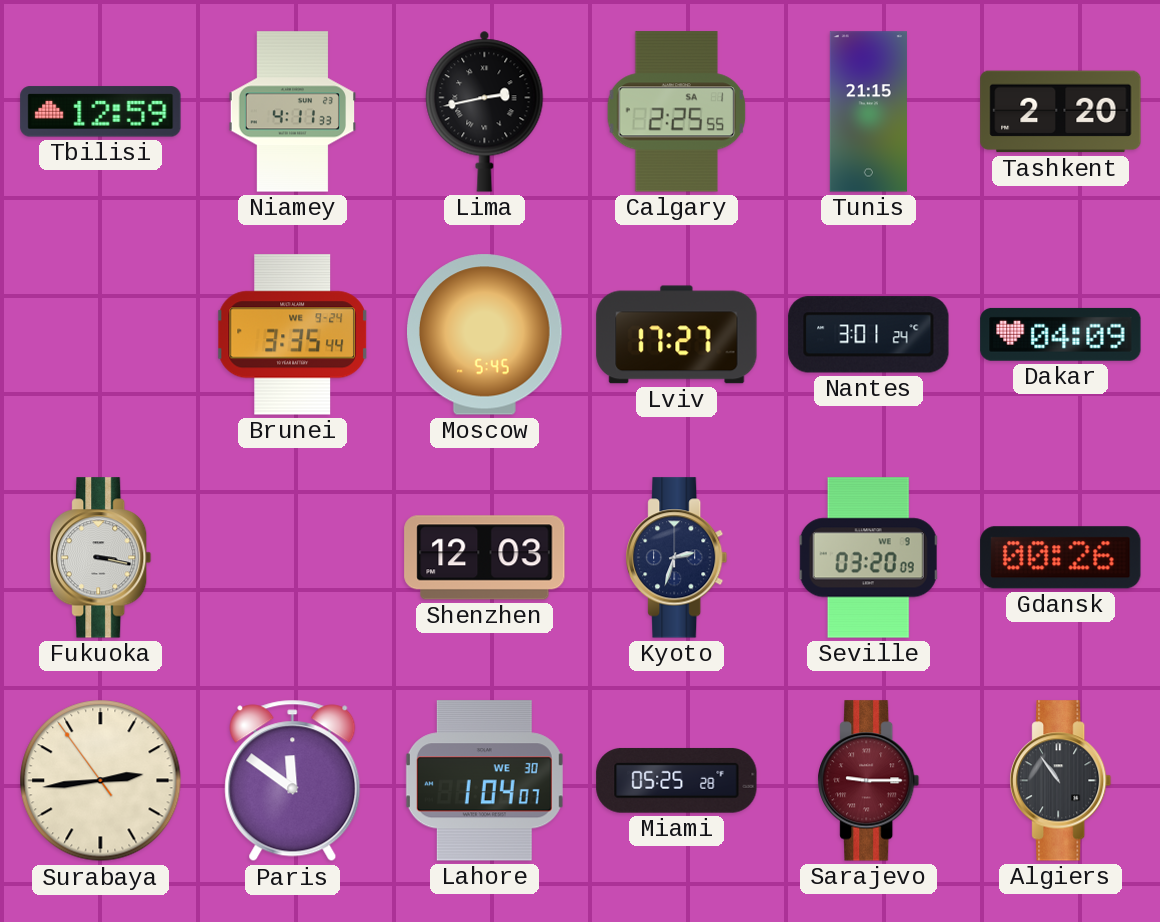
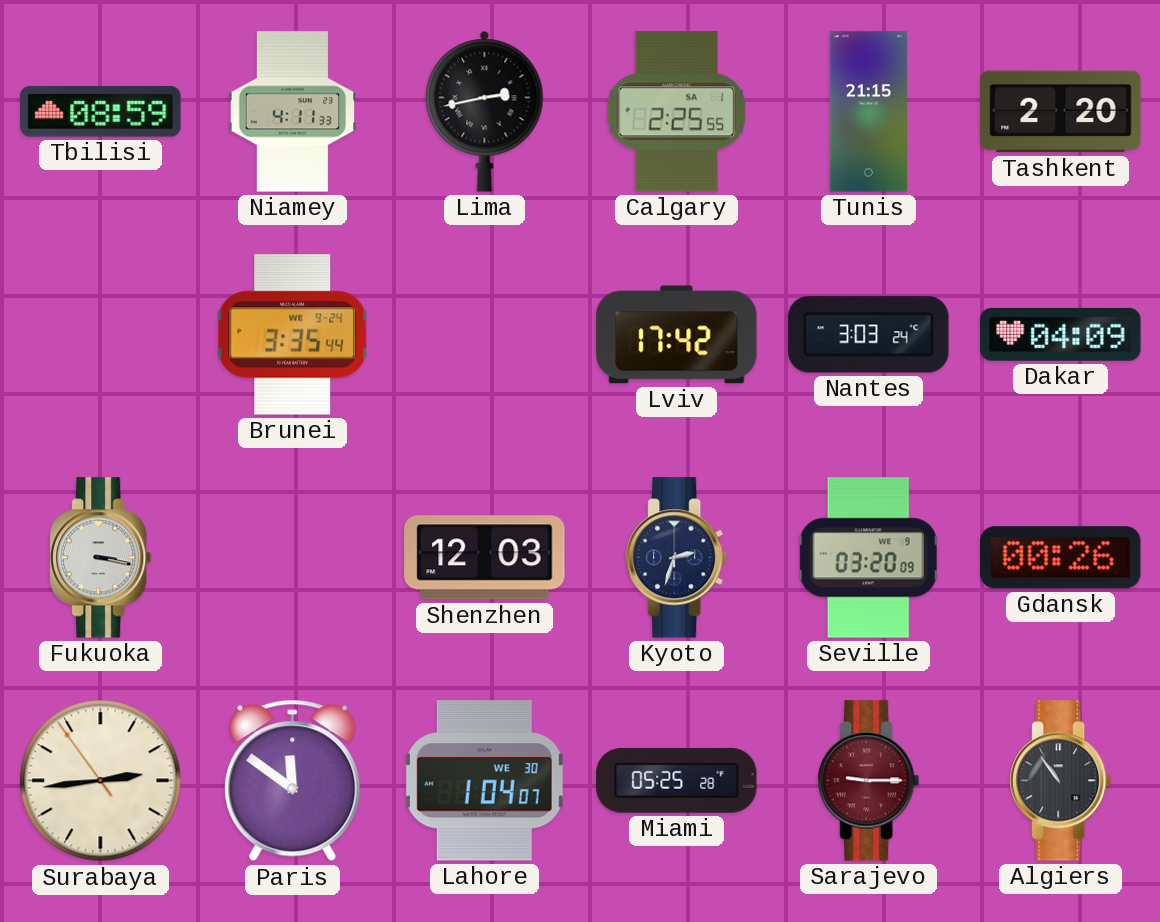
Tbilisi: 12:59 -> 08:59
Moscow: 5:45 -> none
Lviv: 17:27 -> 17:42
Nantes: 3:01 -> 3:03
